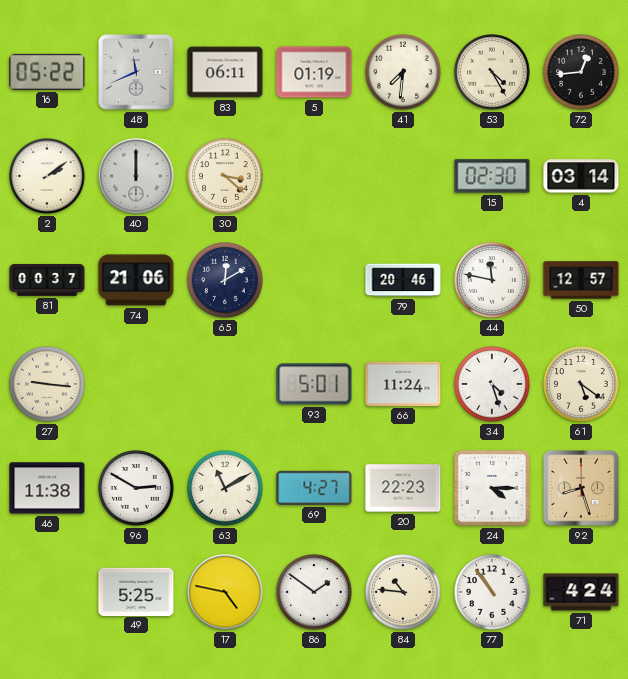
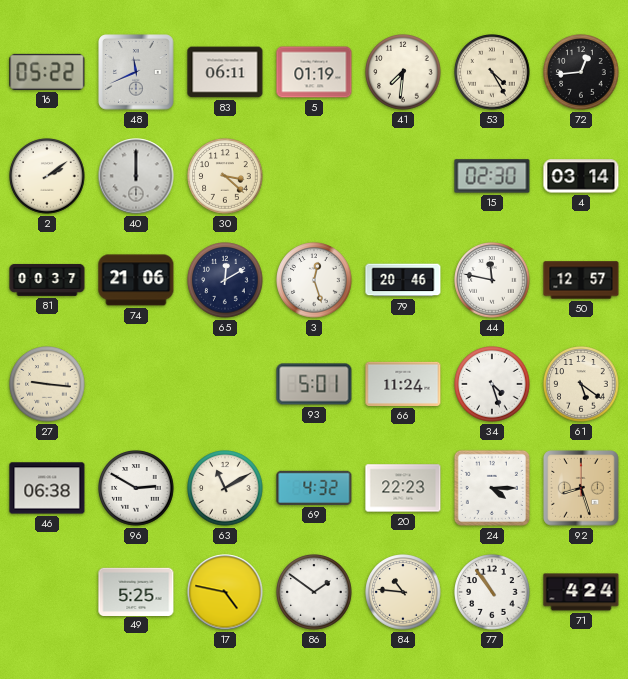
3: none -> 12:27
46: 11:38 -> 06:38
69: 4:27 -> 4:32
